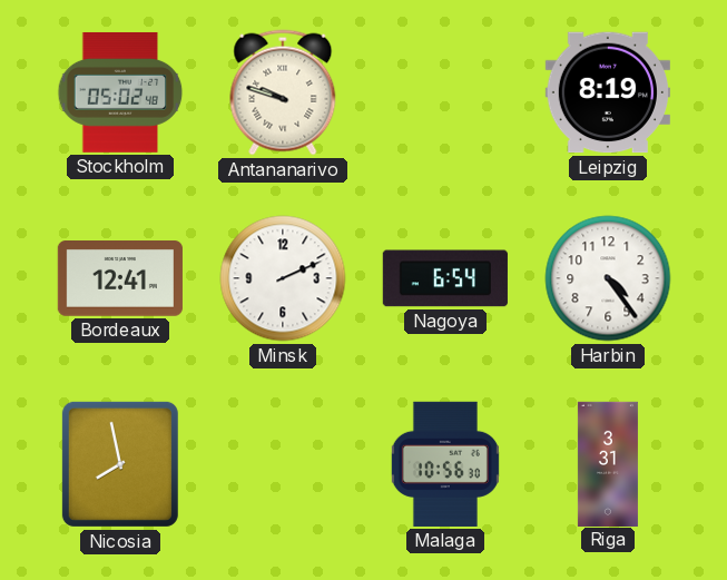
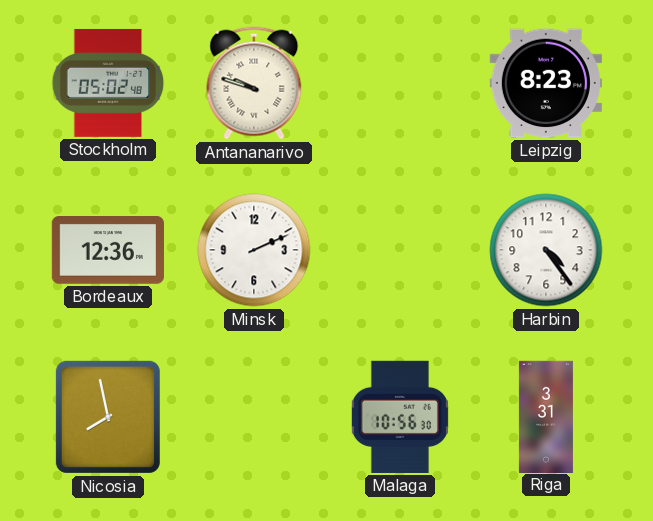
Leipzig: 8:19 -> 8:23
Bordeaux: 12:41 -> 12:36
Nagoya: 6:54 -> none
